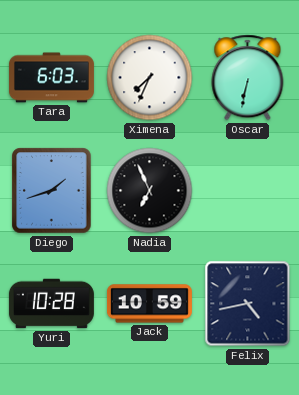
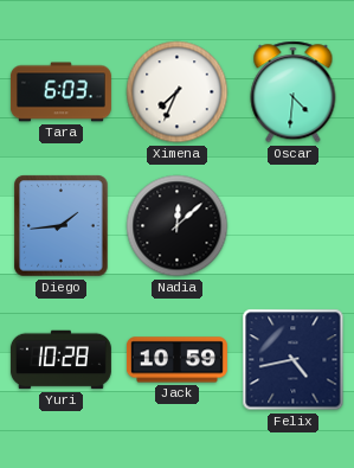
Oscar: 6:32 -> 4:31
Diego: 1:42 -> 1:44
Nadia: 6:56 -> 12:08
